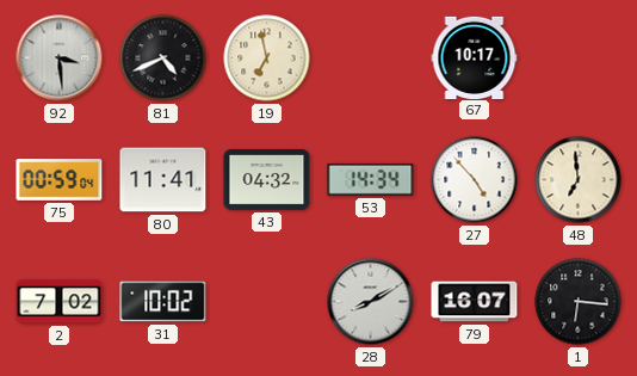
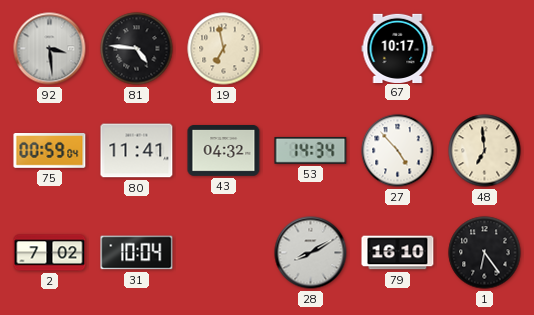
81: 4:41 -> 4:46
31: 10:02 -> 10:04
79: 16:07 -> 16:10
1: 6:16 -> 6:24
